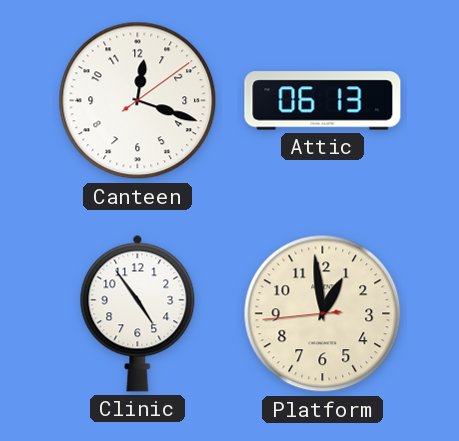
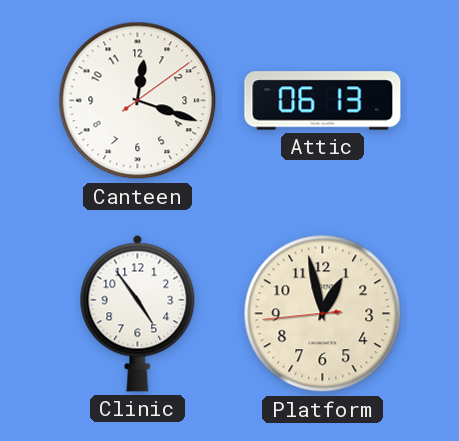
Platform: 12:58 -> 12:57
